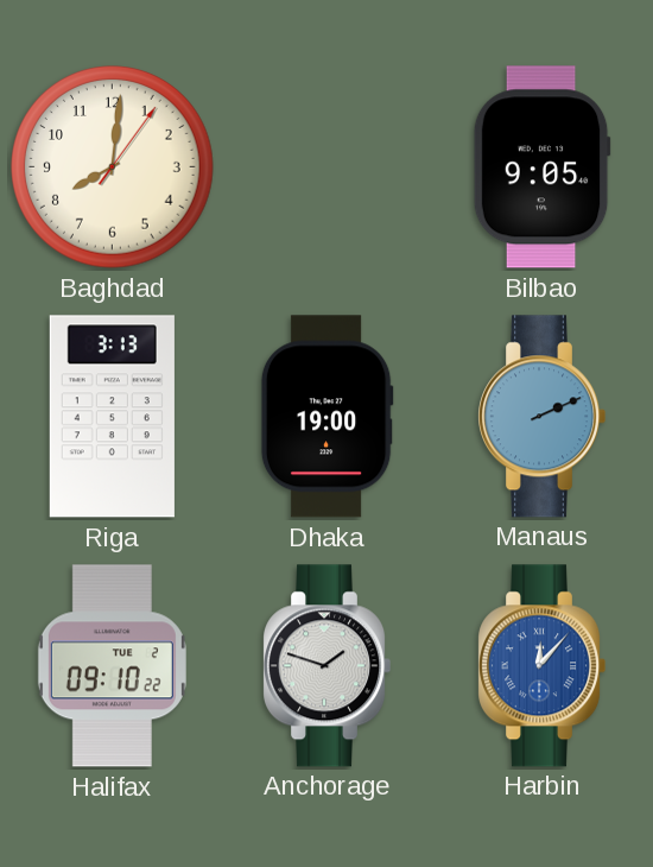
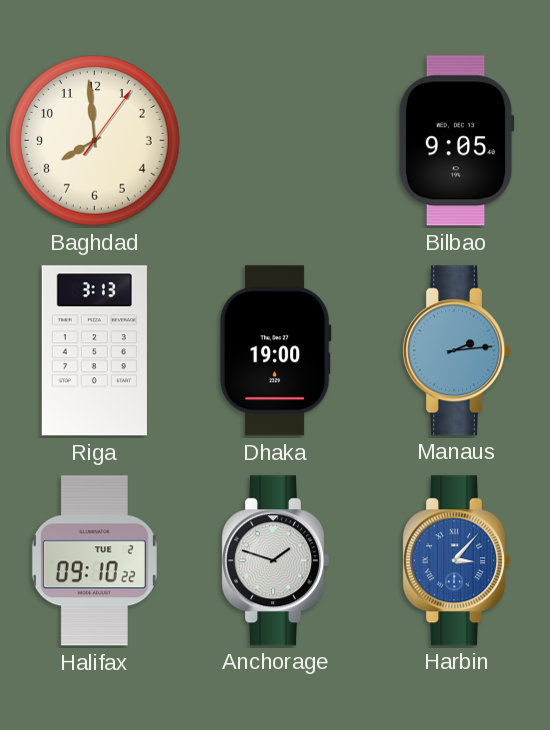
Baghdad: 8:01 -> 7:59
Manaus: 2:11 -> 2:14
Harbin: 12:07 -> 3:07
